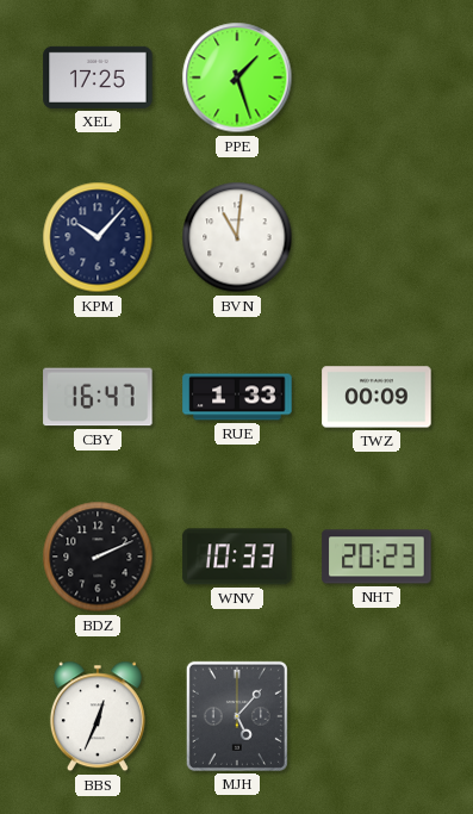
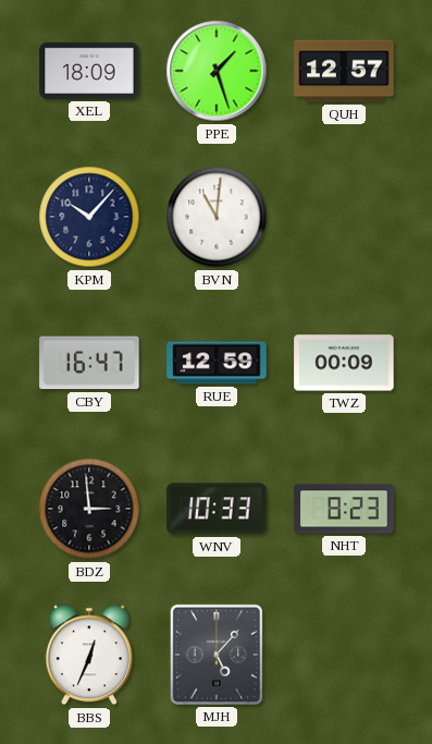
XEL: 17:25 -> 18:09
QUH: none -> 12:57
RUE: 1:33 -> 12:59
BDZ: 2:11 -> 2:59
NHT: 20:23 -> 8:23
